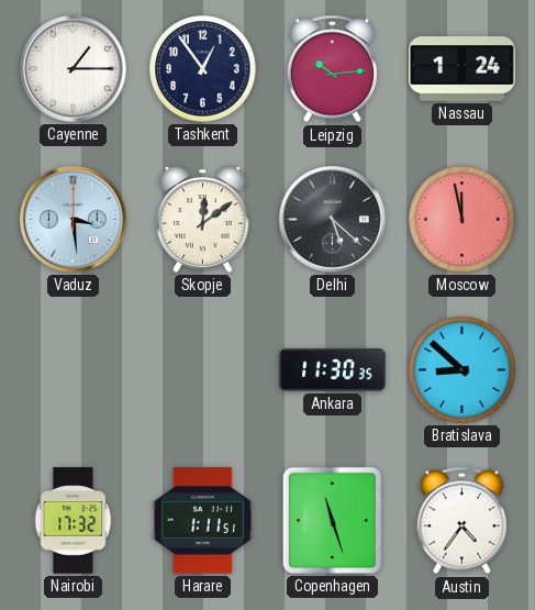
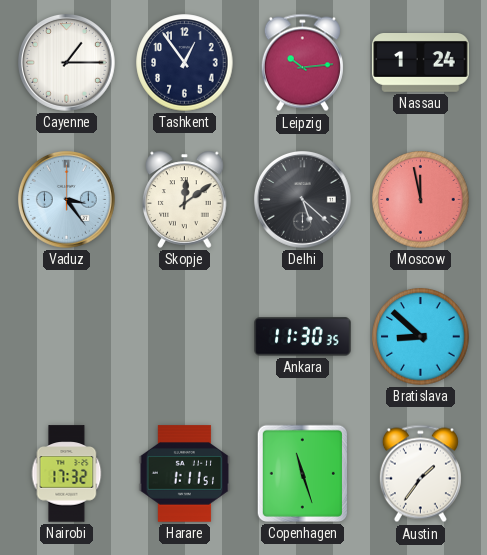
Vaduz: 3:29 -> 3:24
Austin: 4:36 -> 1:36
